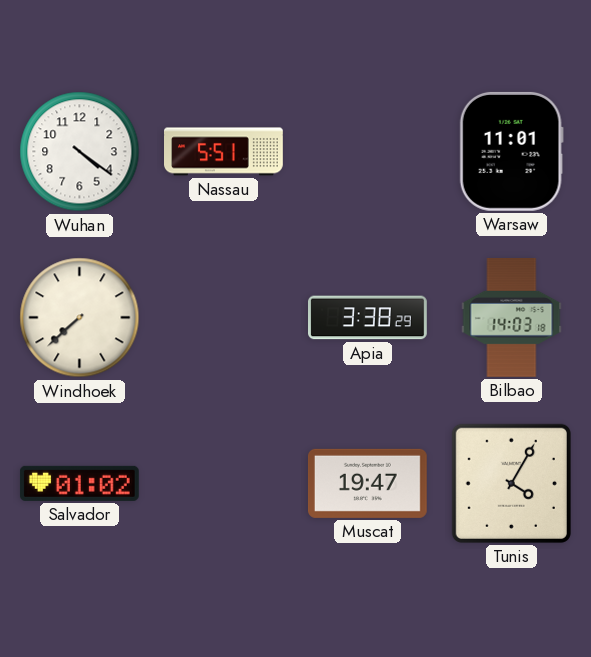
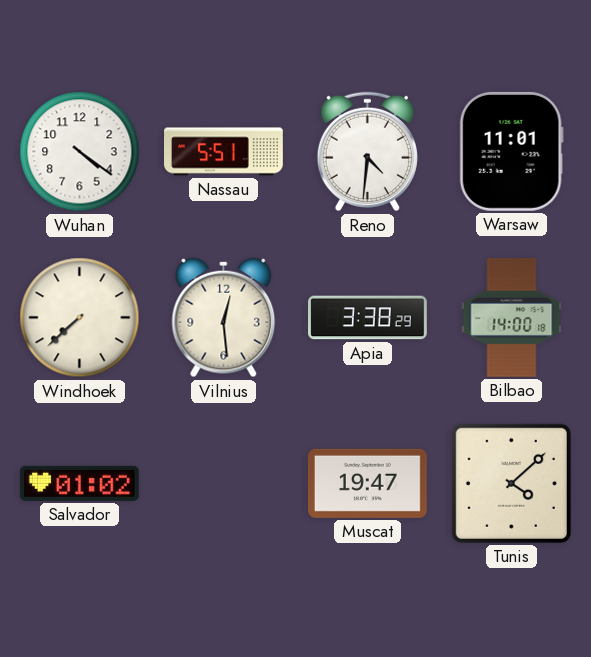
Reno: none -> 4:31
Vilnius: none -> 12:29
Bilbao: 14:03 -> 14:00
Tunis: 4:05 -> 4:08
